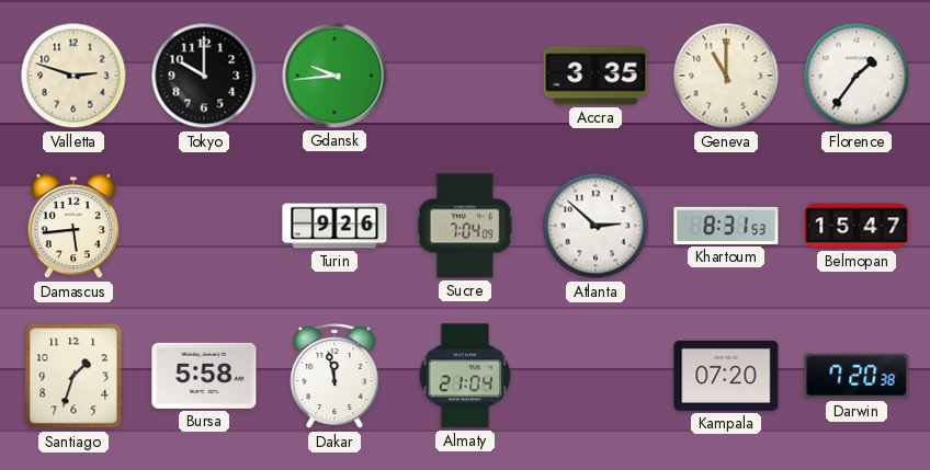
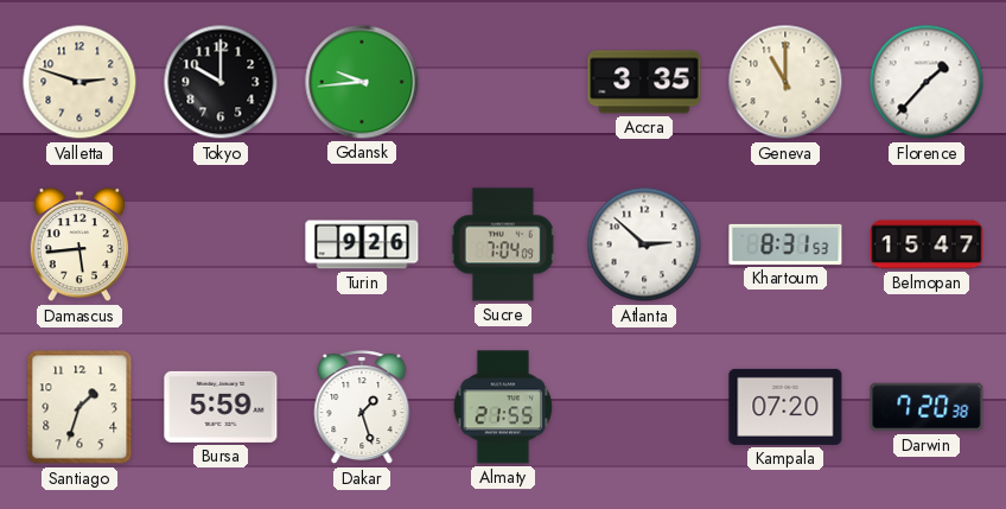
Florence: 1:36 -> 1:37
Bursa: 5:58 -> 5:59
Dakar: 11:58 -> 1:27
Almaty: 21:04 -> 21:55
